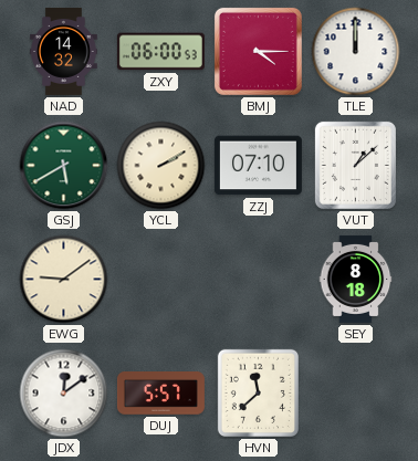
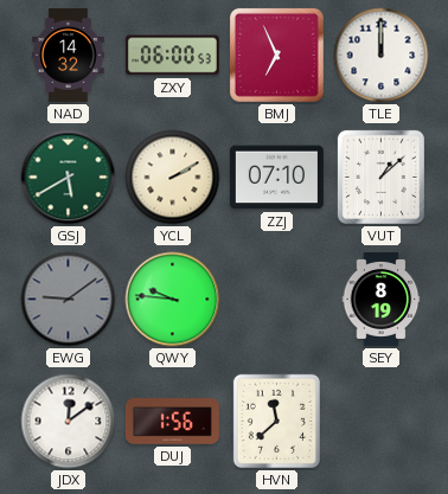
BMJ: 4:15 -> 6:56
EWG dial: cream -> grey
QWY: none -> 9:46
SEY: 8:18 -> 8:19
DUJ: 5:57 -> 1:56
